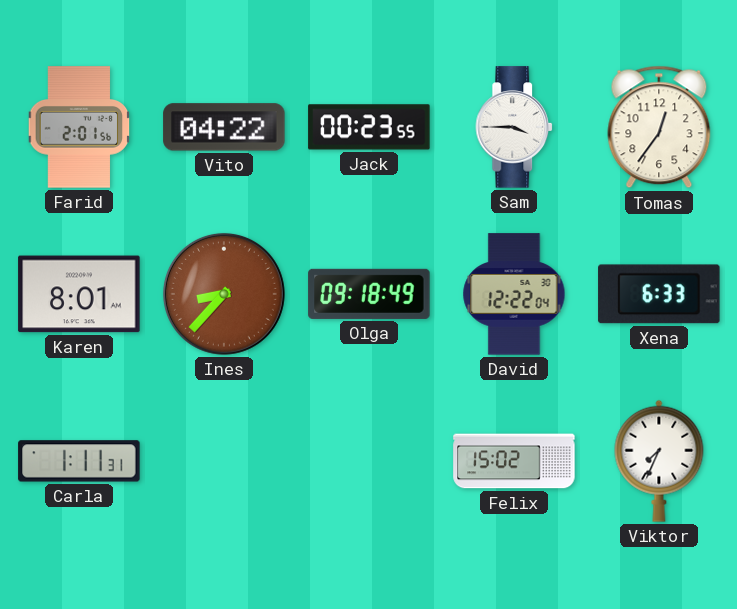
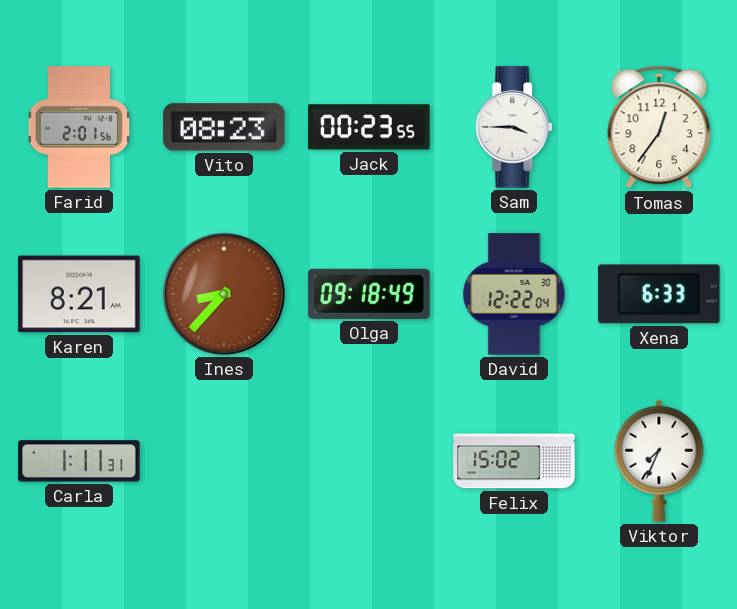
Vito: 04:22 -> 08:23
Karen: 8:01 -> 8:21
